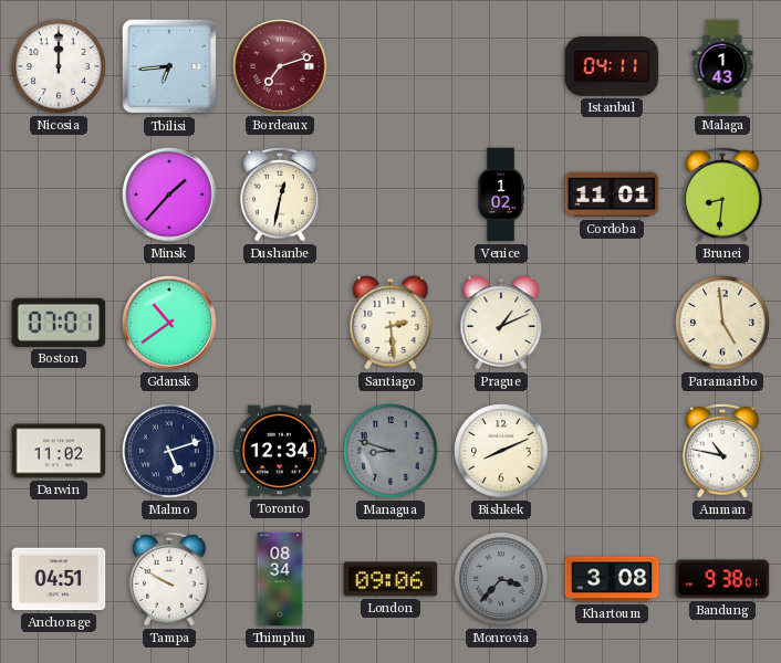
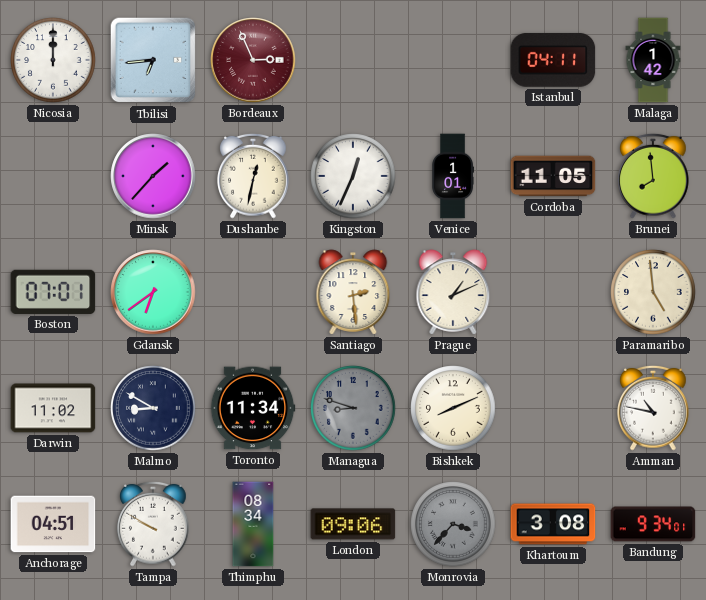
Bordeaux: 7:12 -> 2:56
Malaga: 1:43 -> 1:42
Kingston: none -> 12:34
Venice: 1:02 -> 1:01
Cordoba: 11:01 -> 11:05
Brunei: 8:31 -> 7:59
Gdansk: 10:39 -> 6:39
Malmo: 5:12 -> 8:50
Toronto: 12:34 -> 11:34
Bandung: 9:38 -> 9:34
